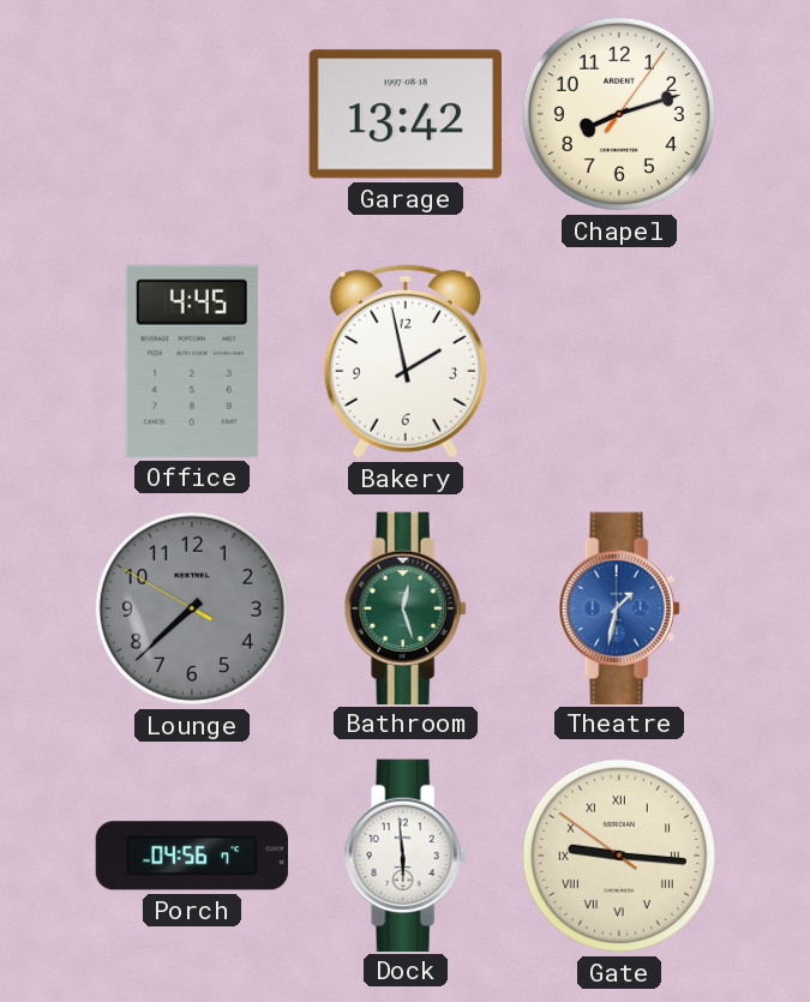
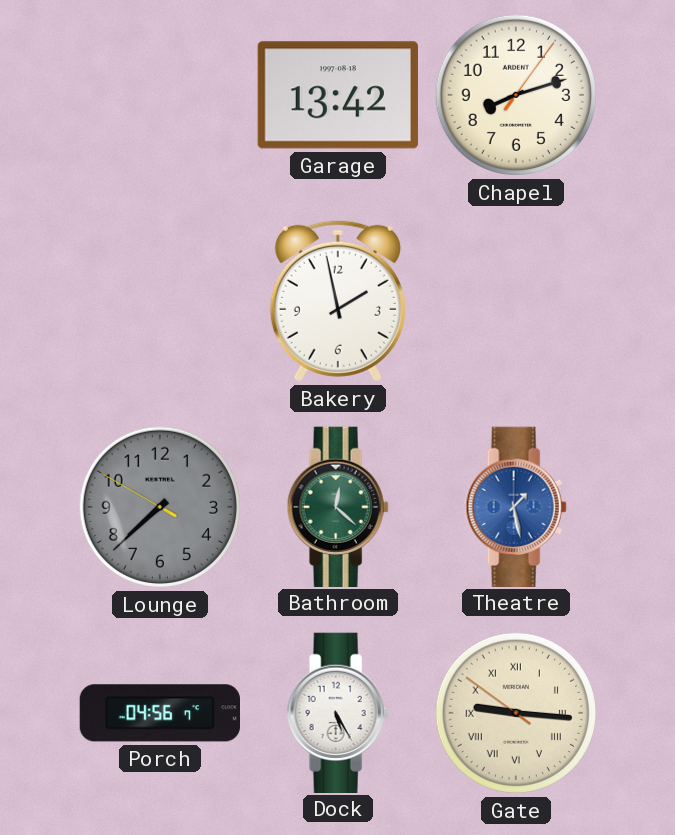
Office: 4:45 -> none
Bathroom: 12:27 -> 12:22
Theatre: 1:32 -> 1:28
Dock: 5:59 -> 5:25
